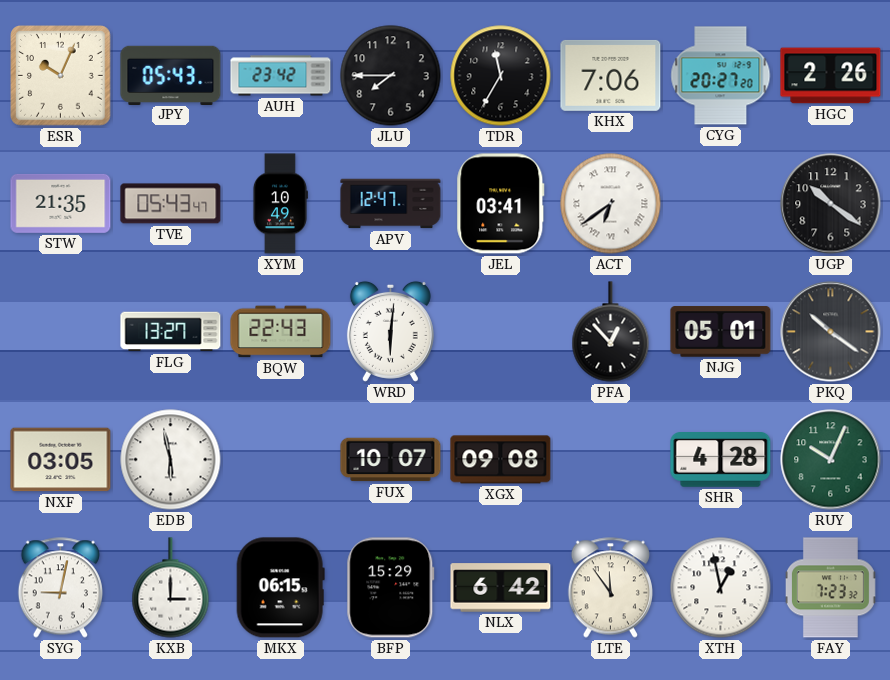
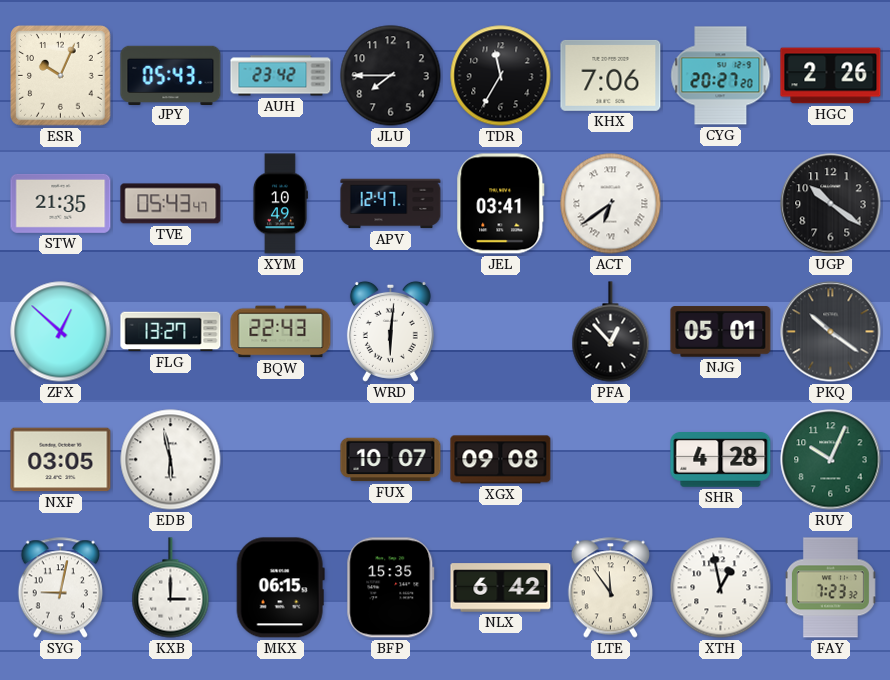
ZFX: none -> 12:52
BFP: 15:29 -> 15:35
